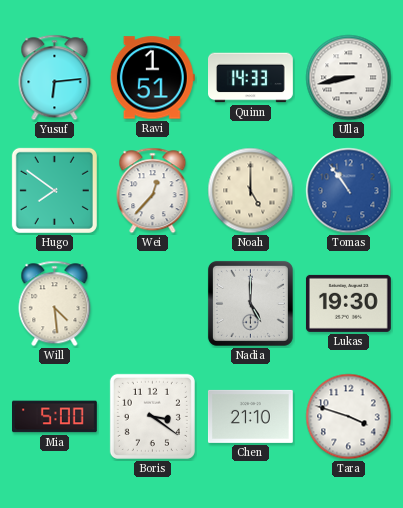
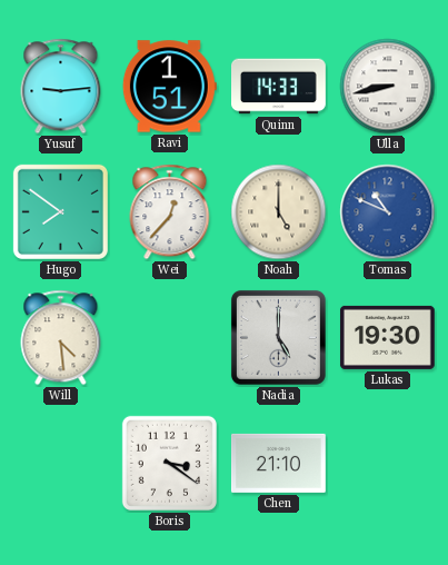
Yusuf: 6:14 -> 9:14
Tomas: 10:54 -> 10:49
Mia: 5:00 -> none
Tara: 3:48 -> none
